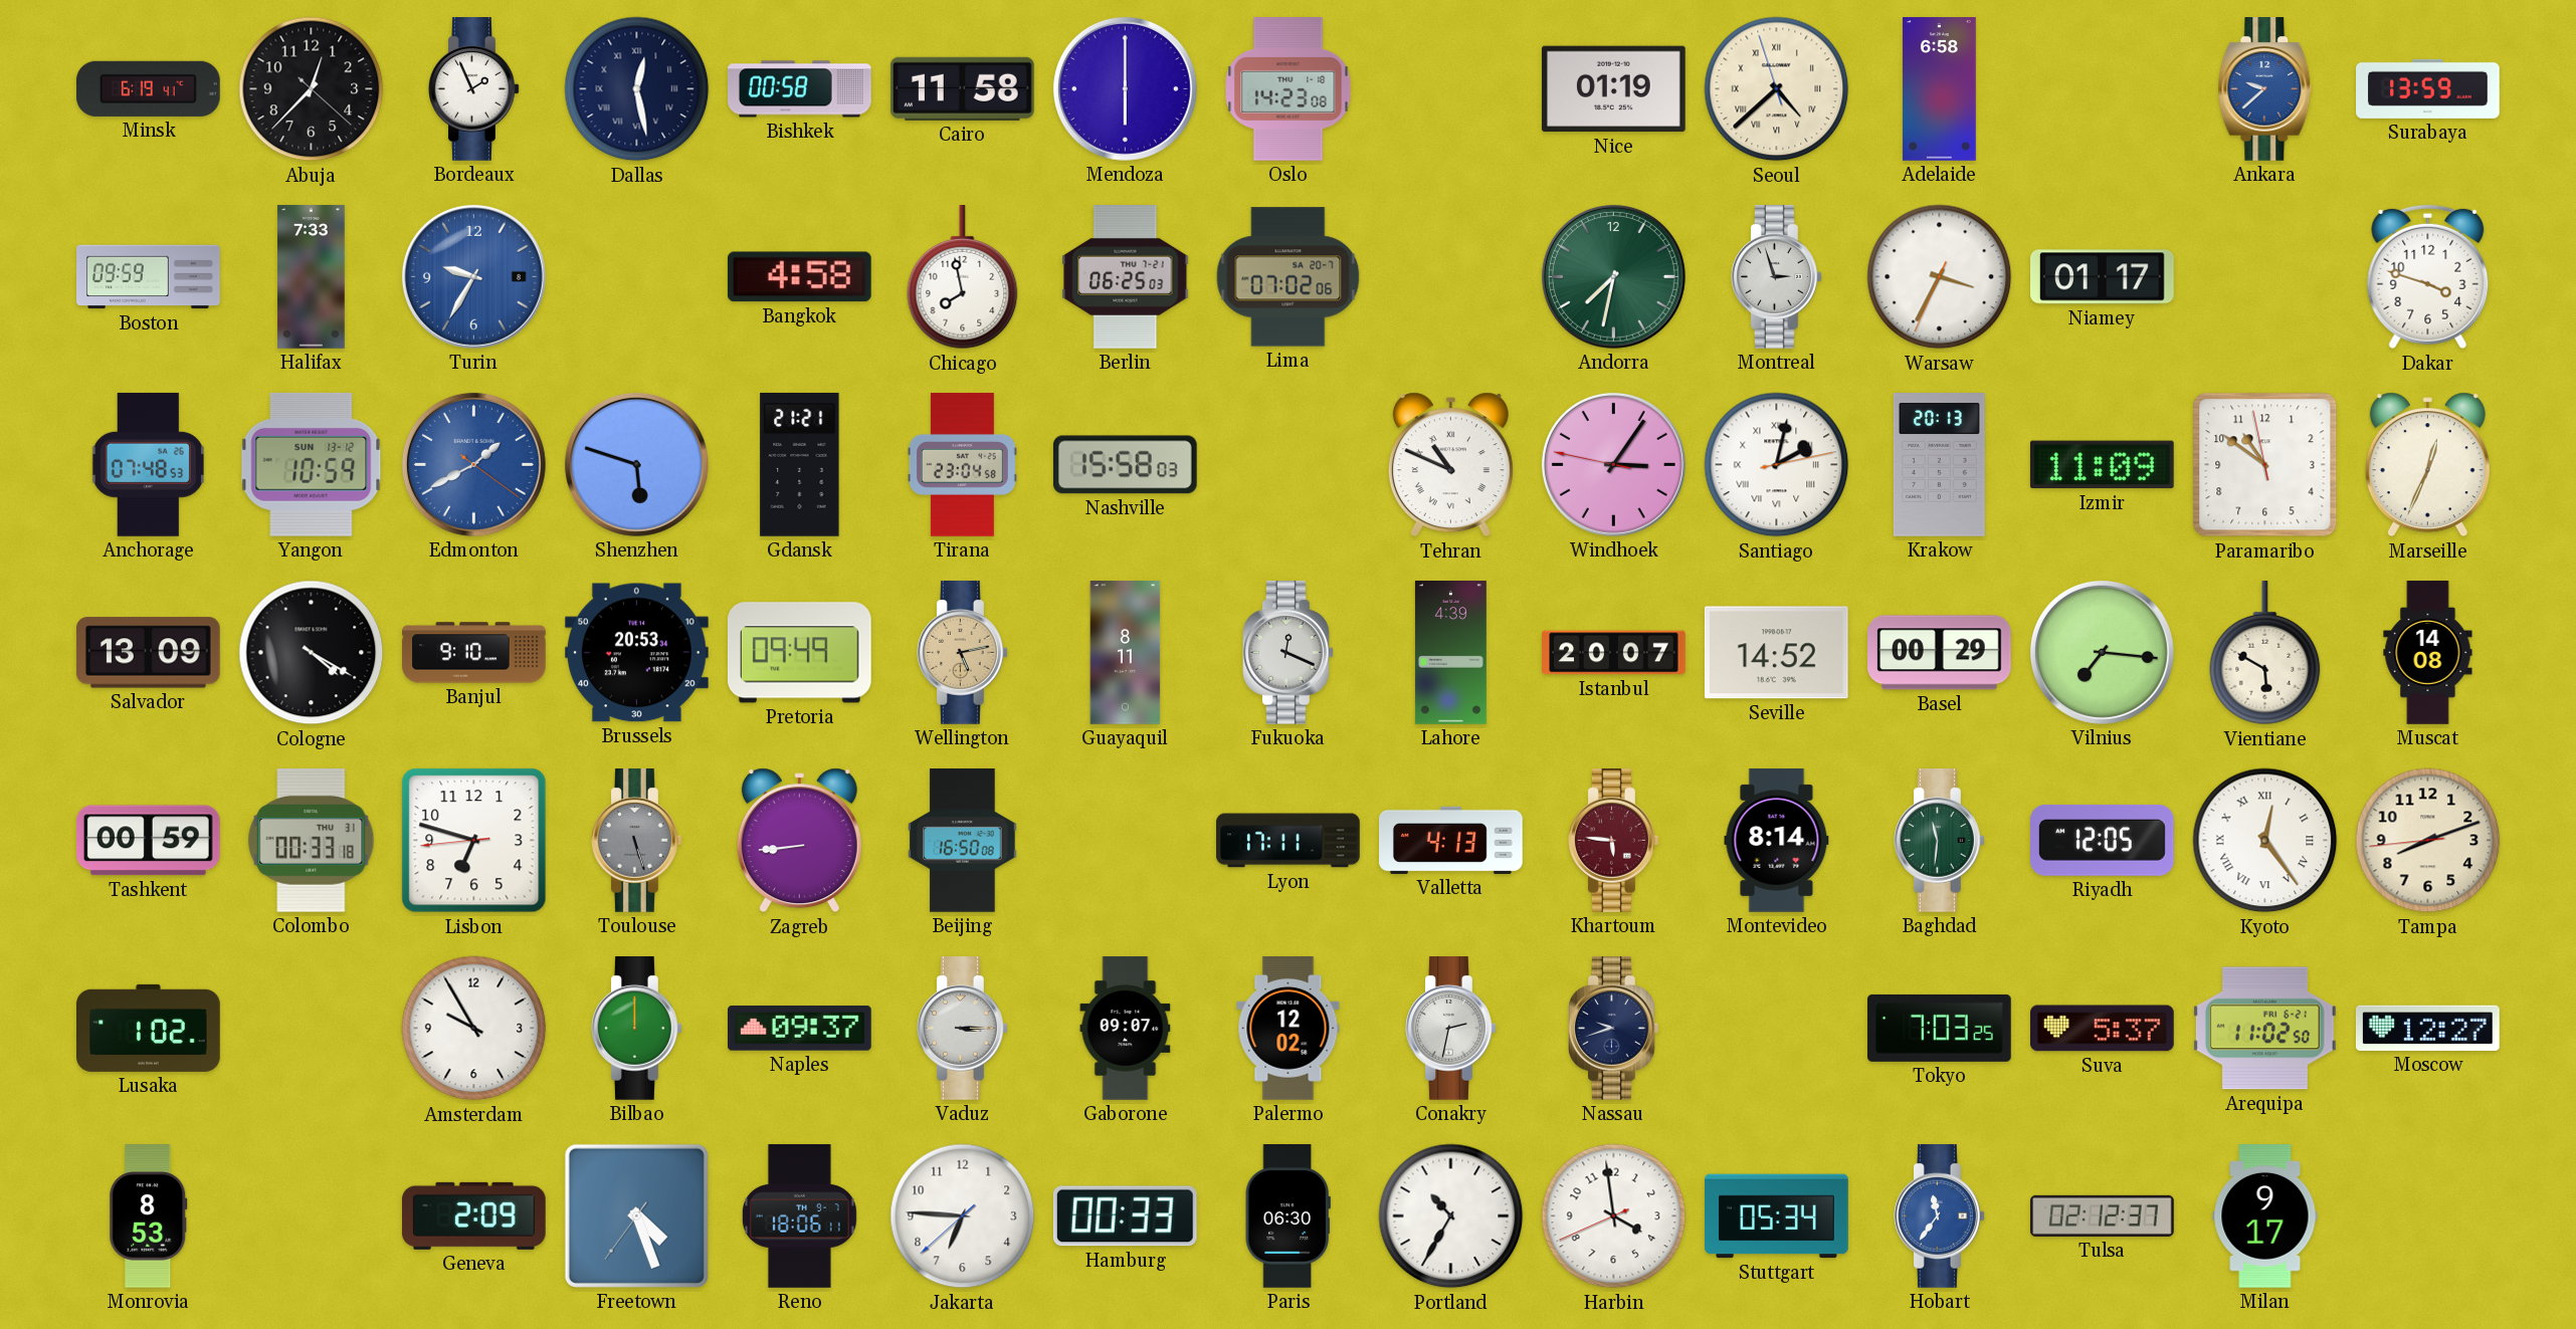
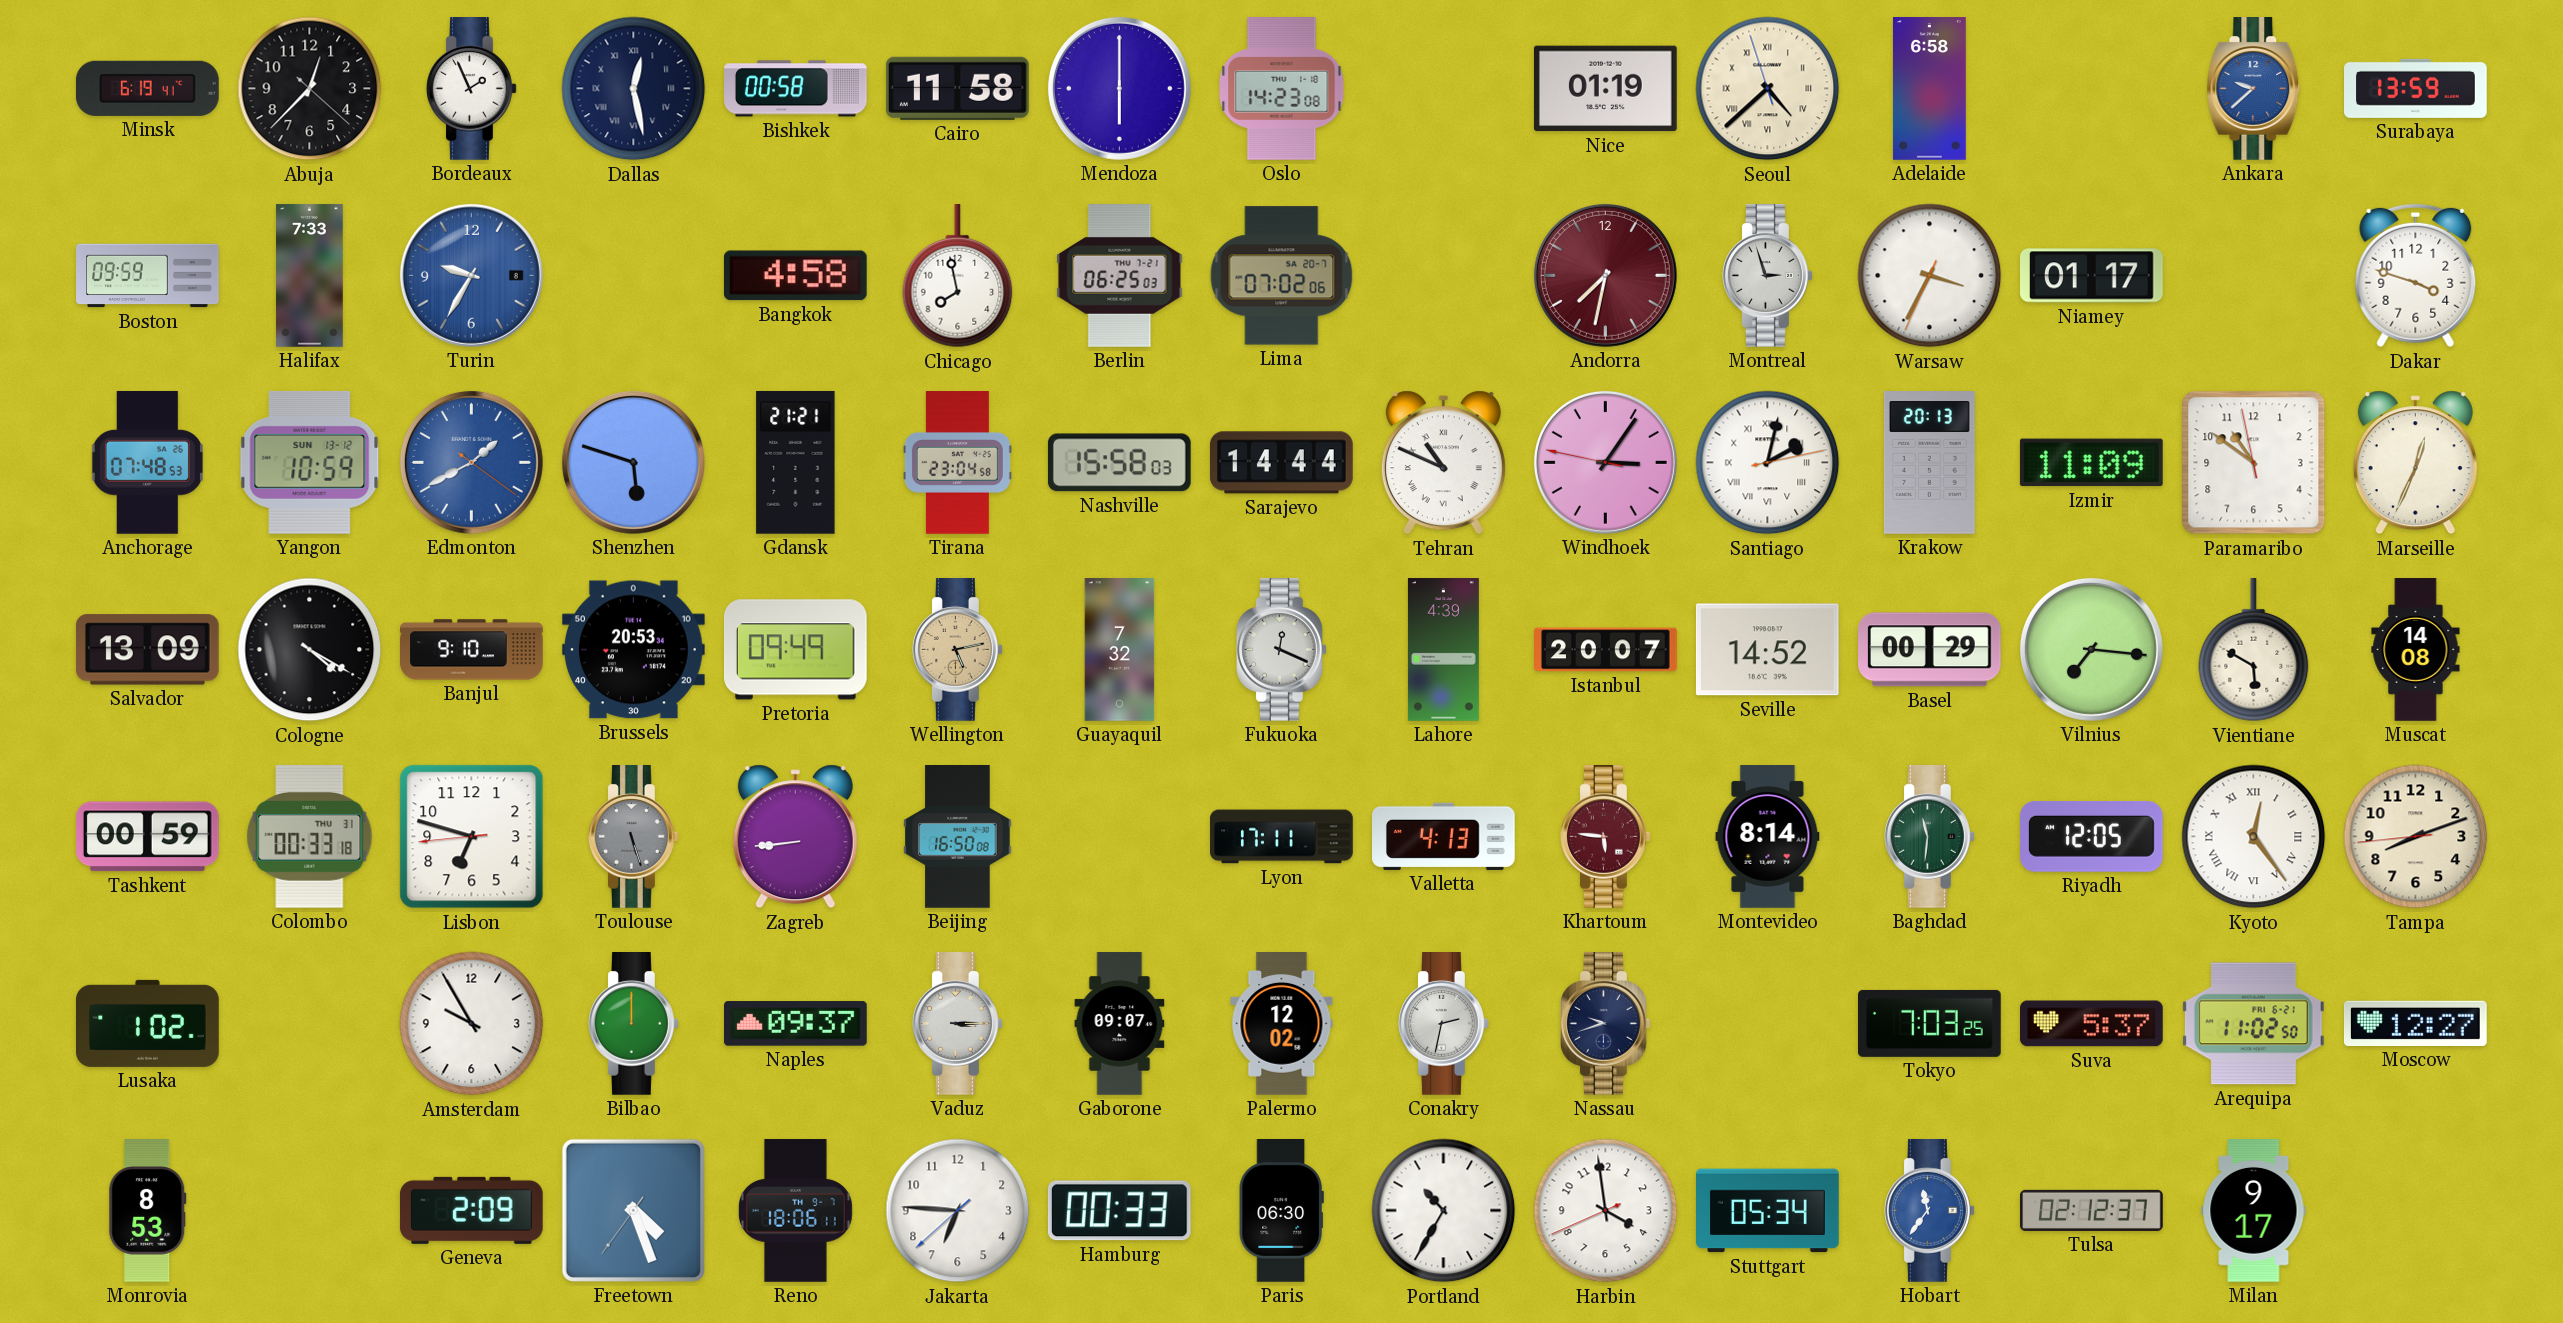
Andorra dial: green -> burgundy
Sarajevo: none -> 14:44
Guayaquil: 8:11 -> 7:32
